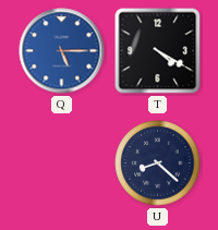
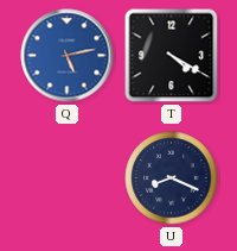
Q: 5:15 -> 5:13
U: 8:22 -> 8:19
